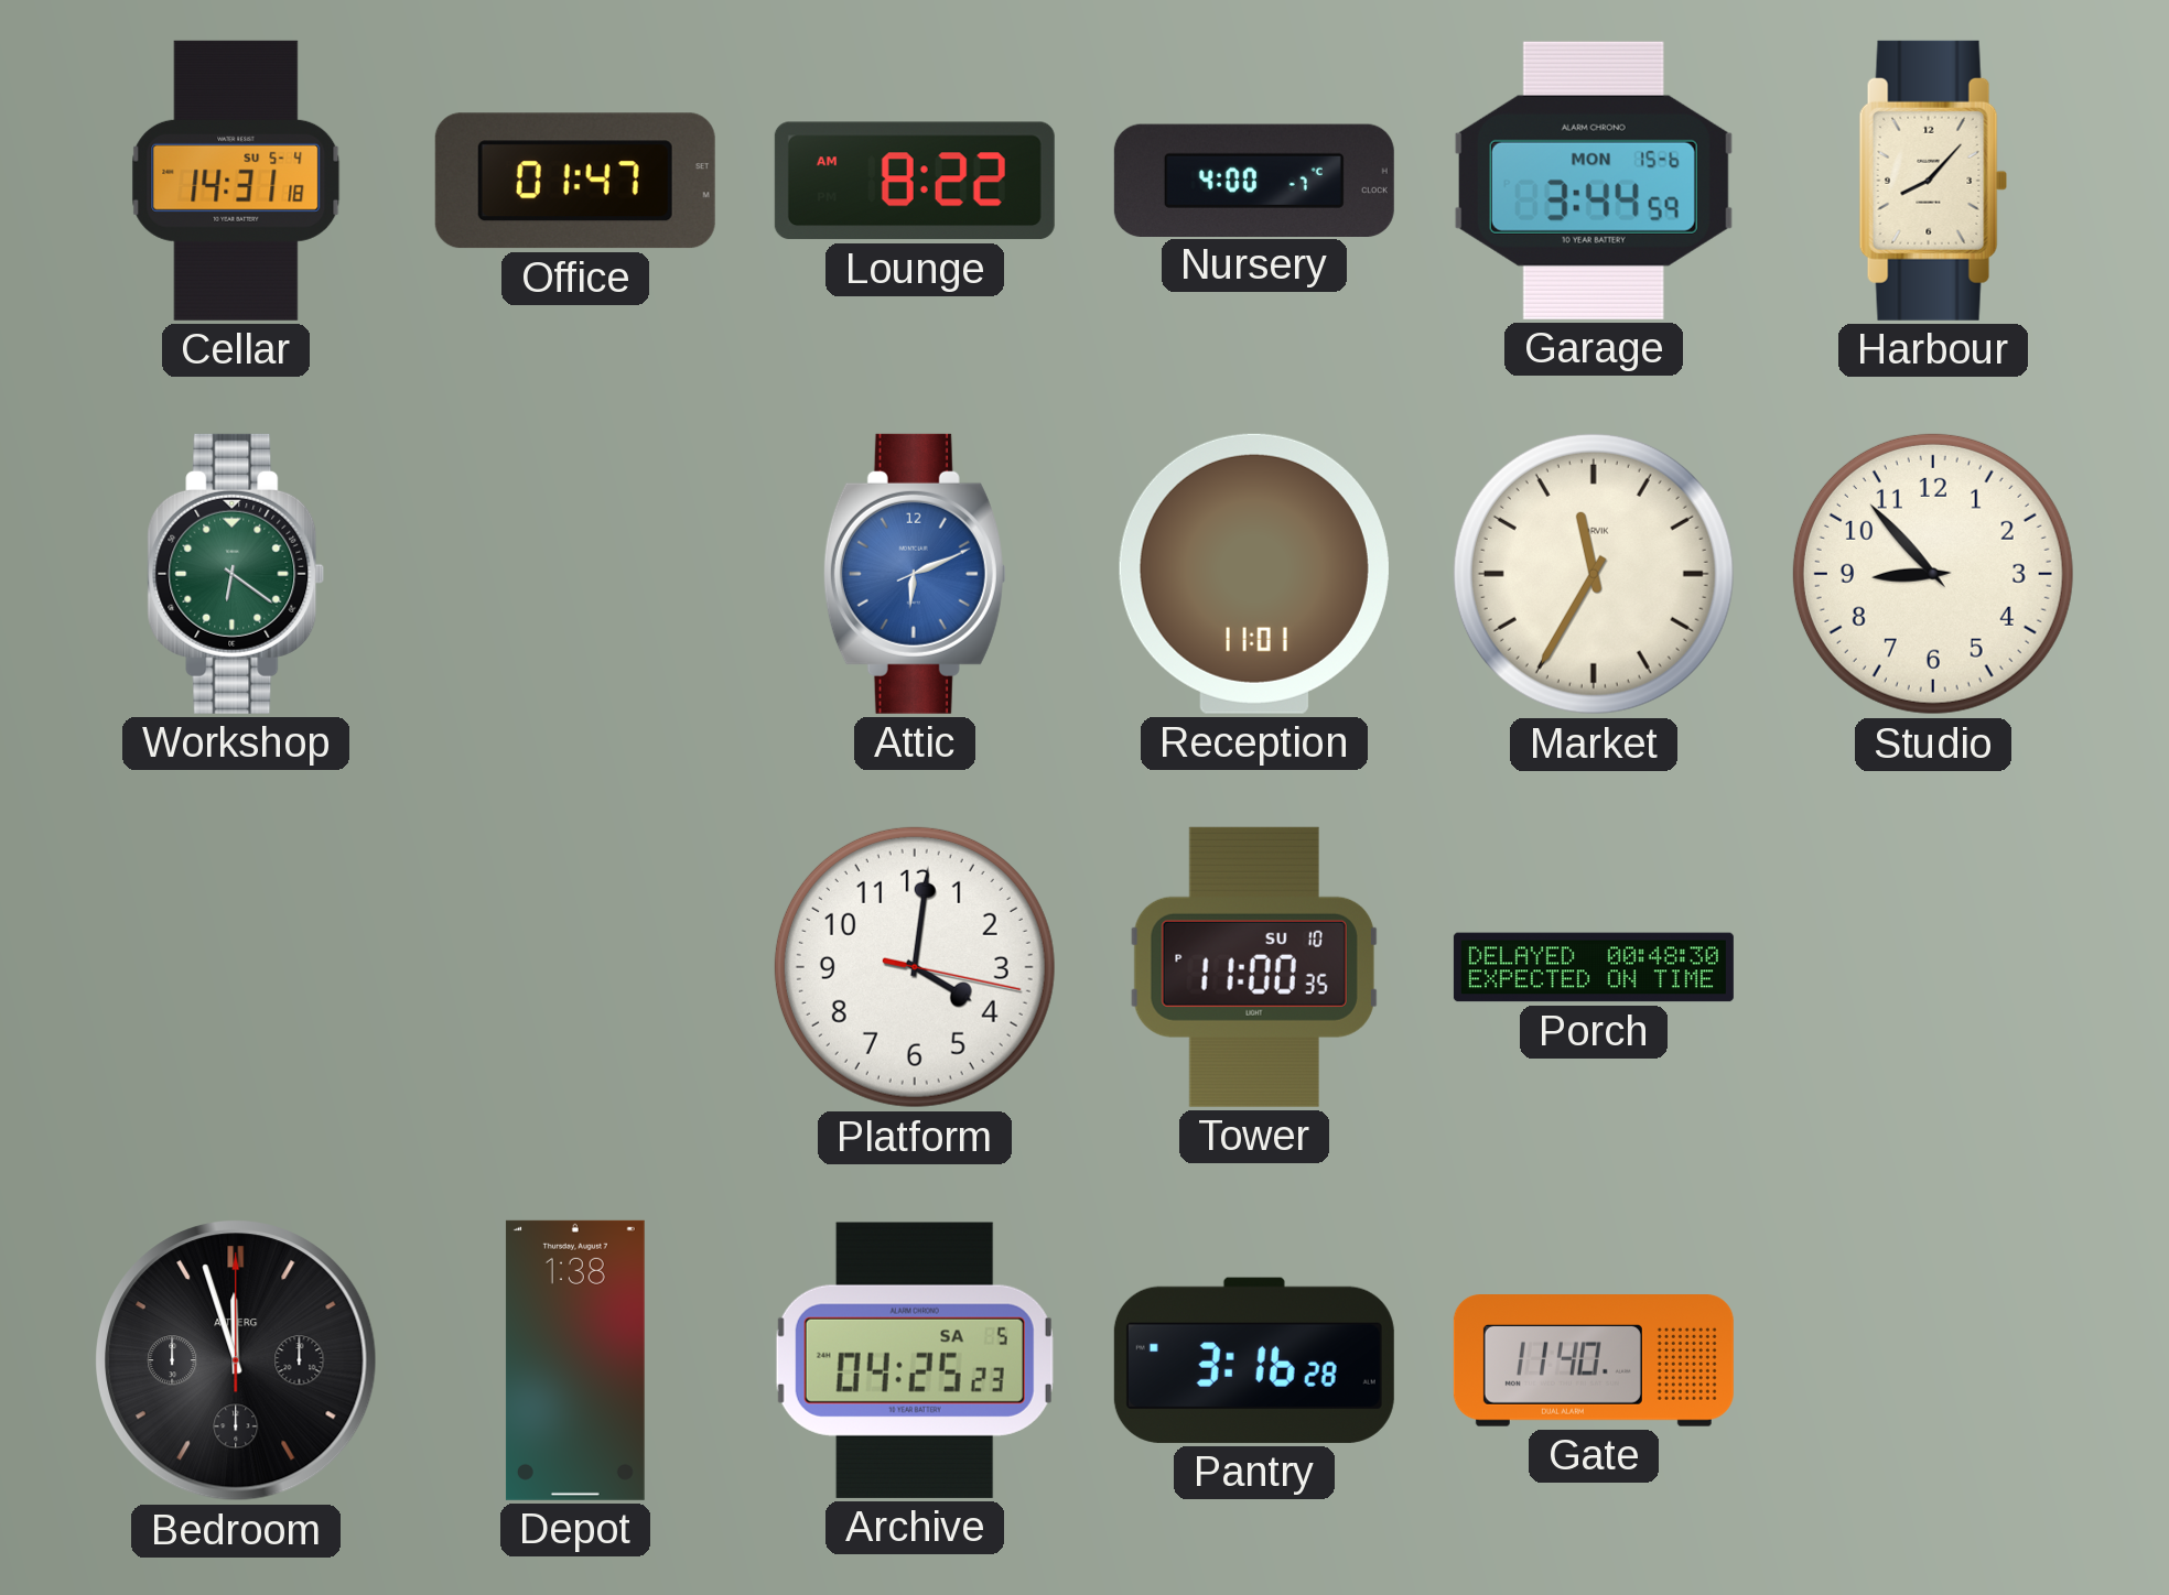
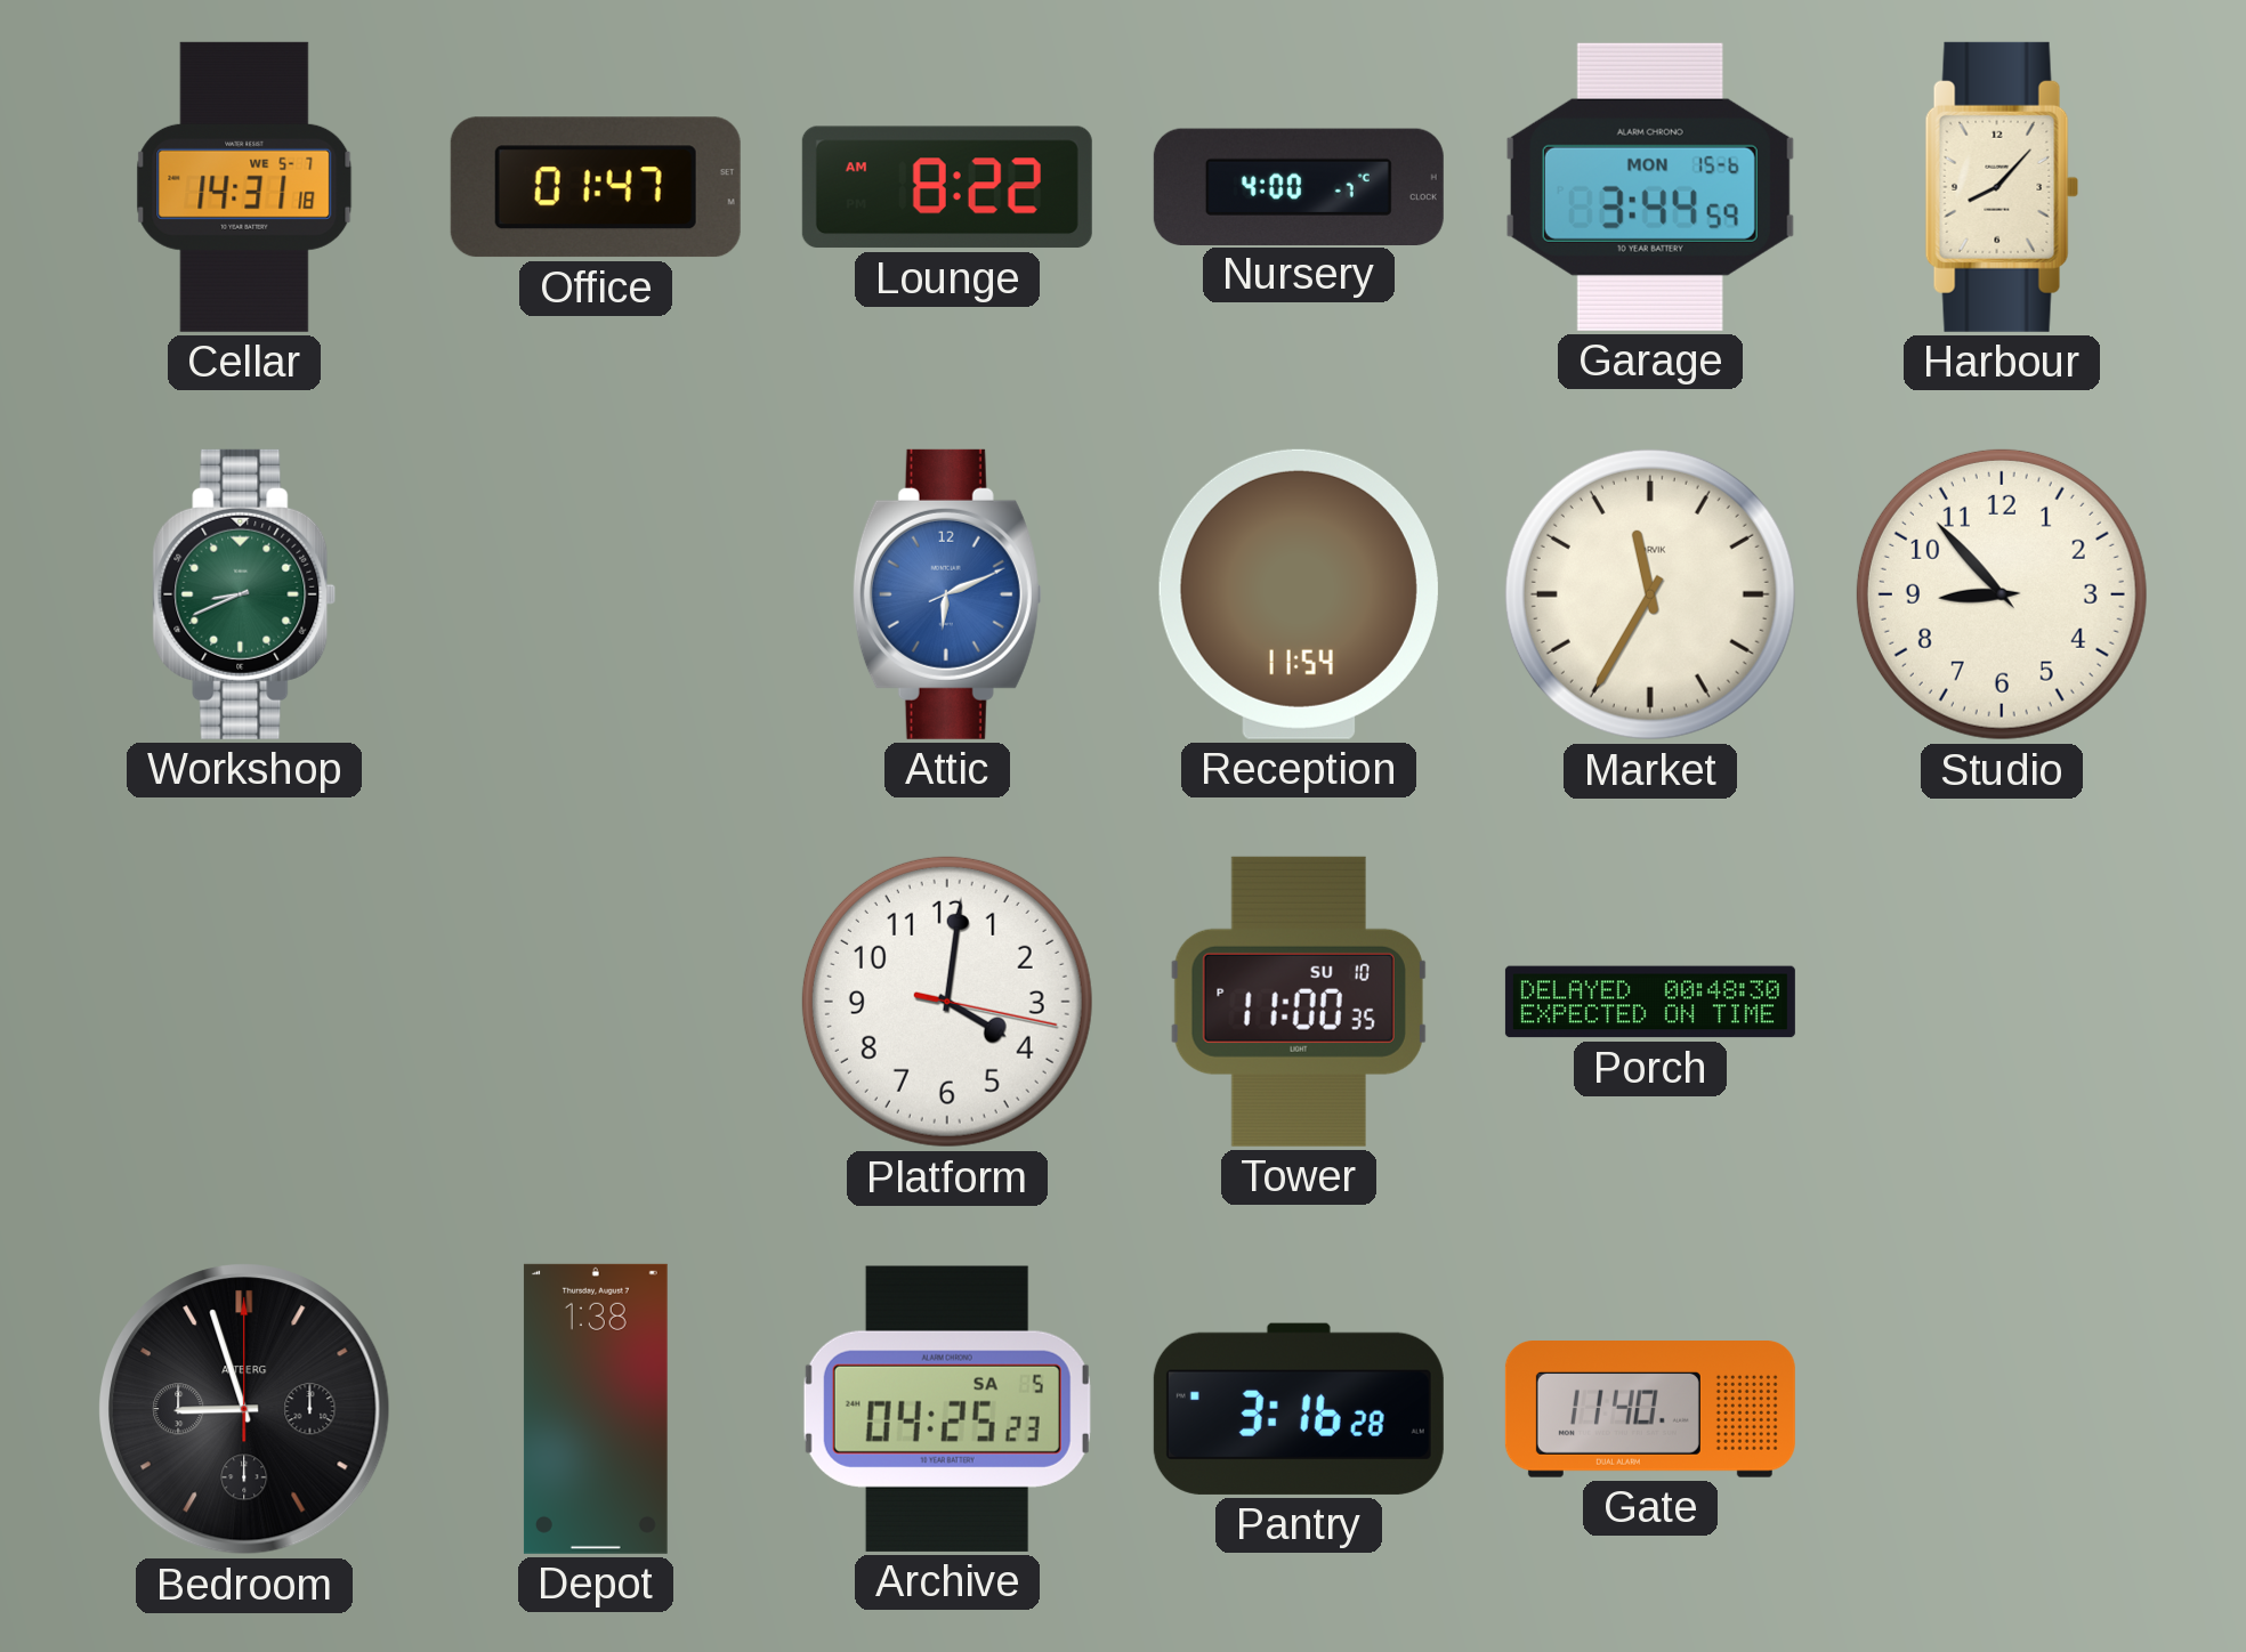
Cellar date: SU 5-4 -> WE 5-7
Workshop: 6:21 -> 8:41
Reception: 11:01 -> 11:54
Bedroom: 11:57 -> 8:57
